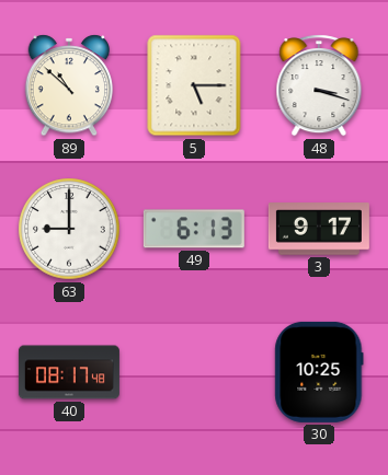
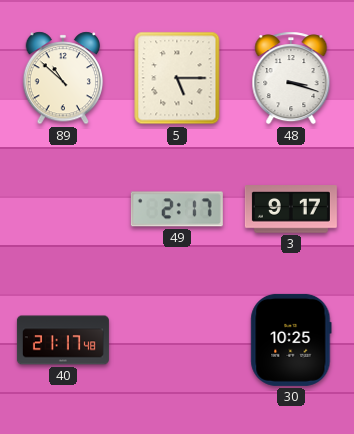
63: 9:00 -> none
49: 6:13 -> 2:17
40: 08:17 -> 21:17
